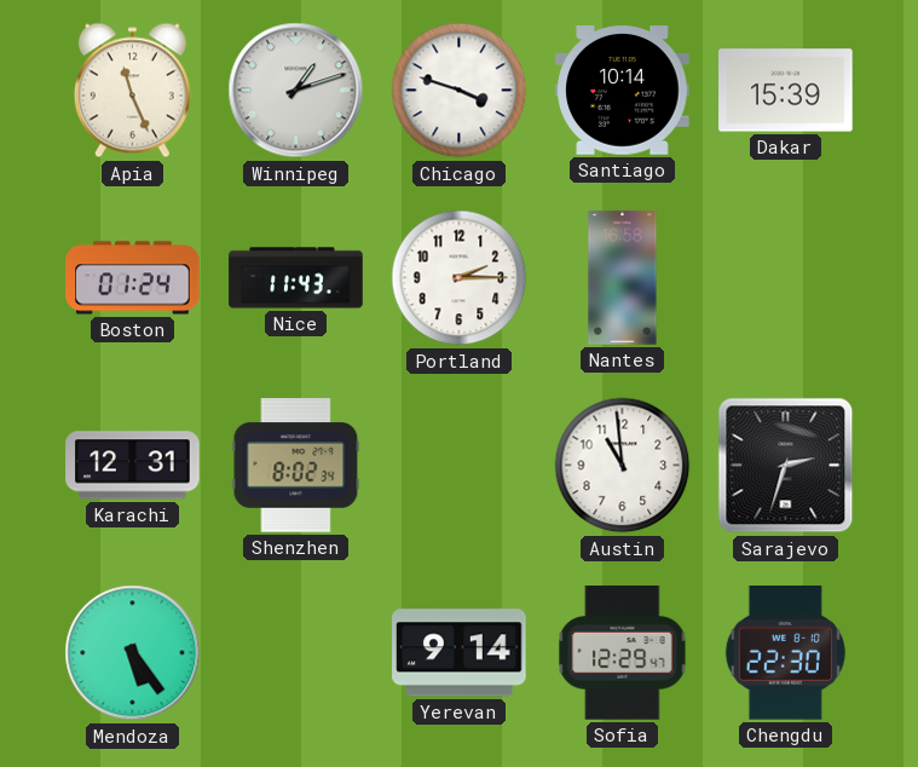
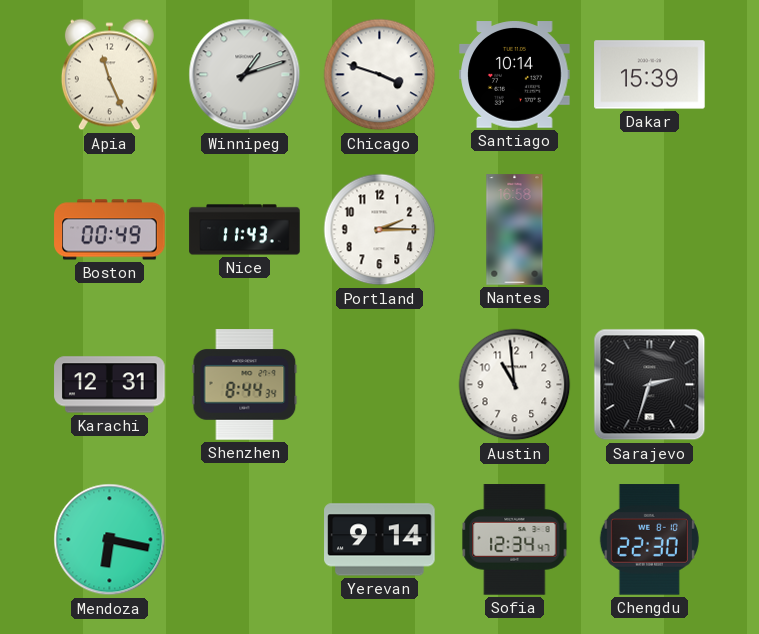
Boston: 01:24 -> 00:49
Shenzhen: 8:02 -> 8:44
Mendoza: 5:24 -> 6:17
Sofia: 12:29 -> 12:34
